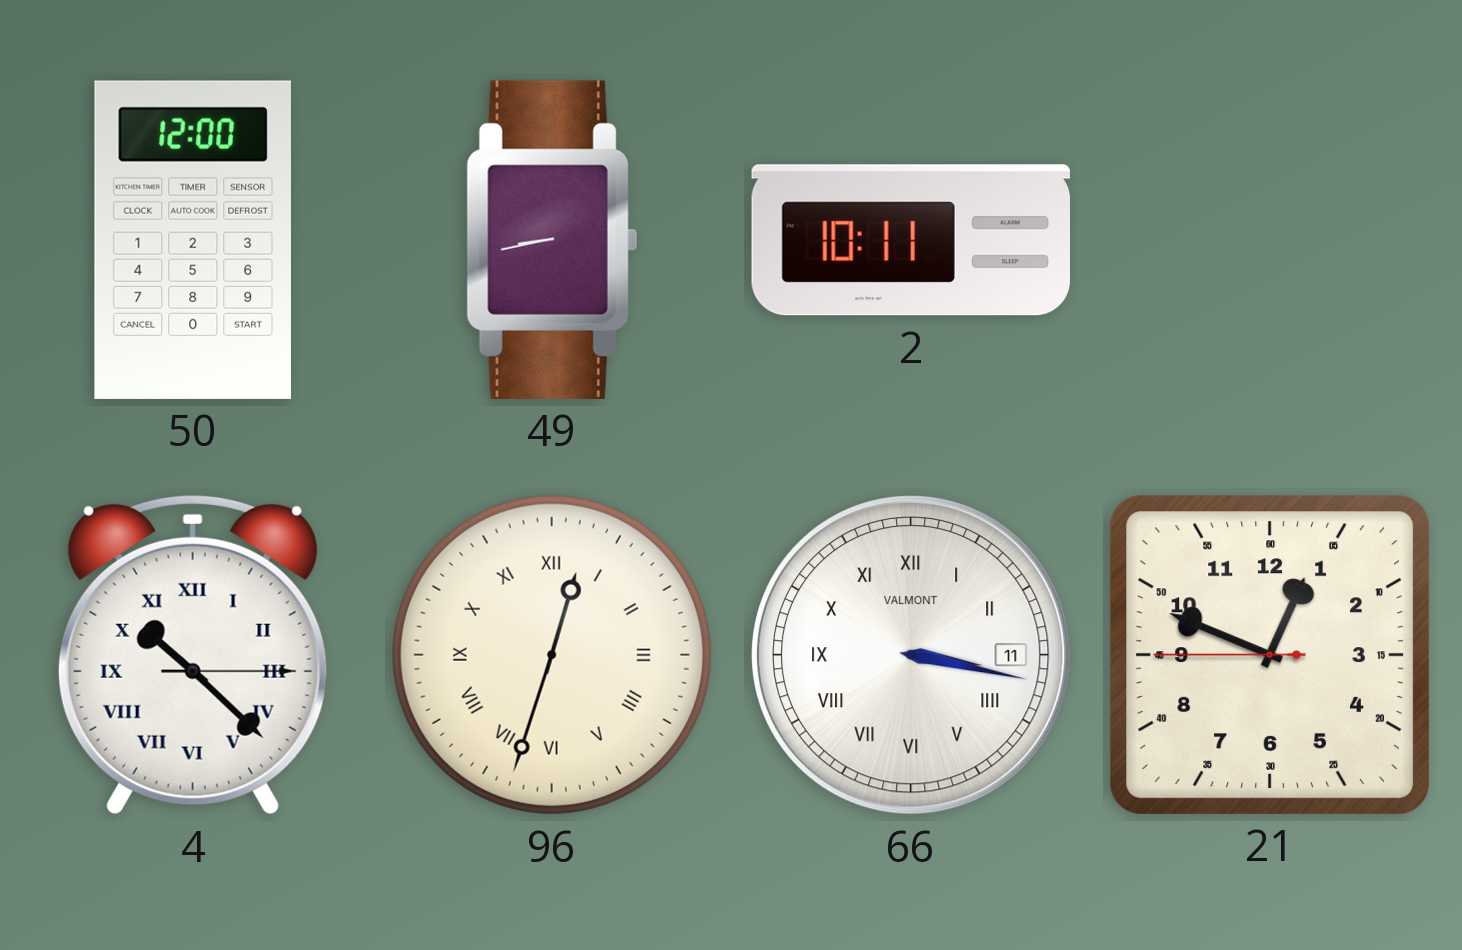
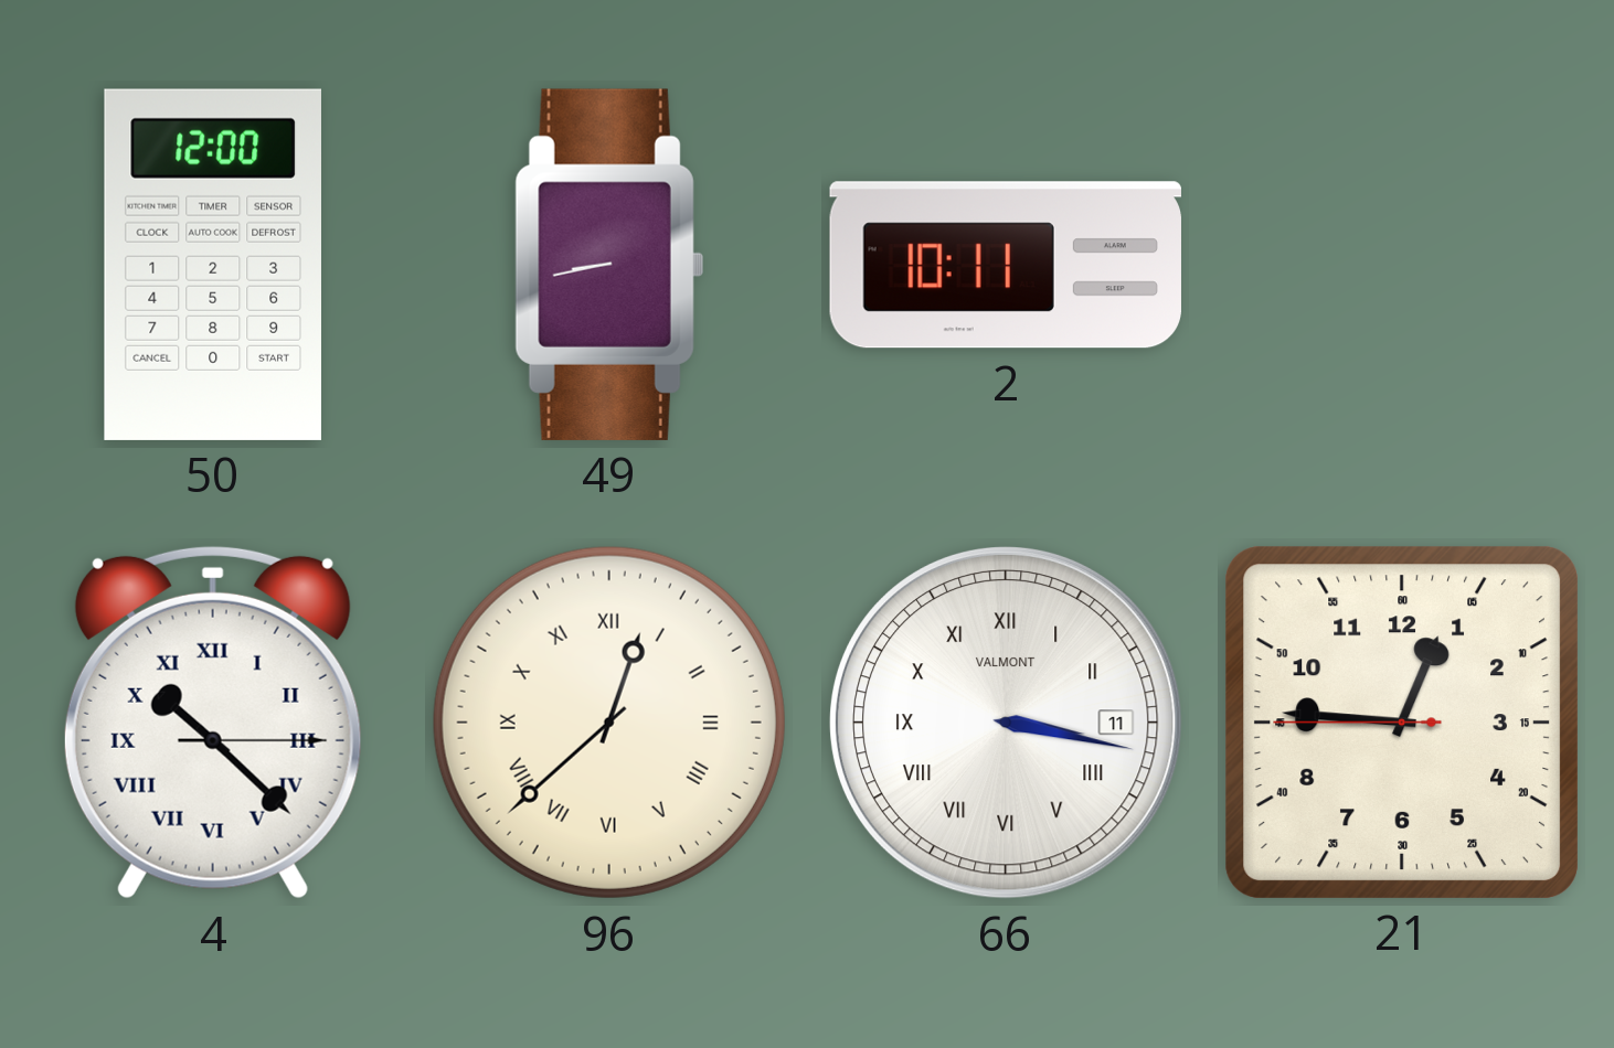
96: 12:33 -> 12:38
21: 12:48 -> 12:45
